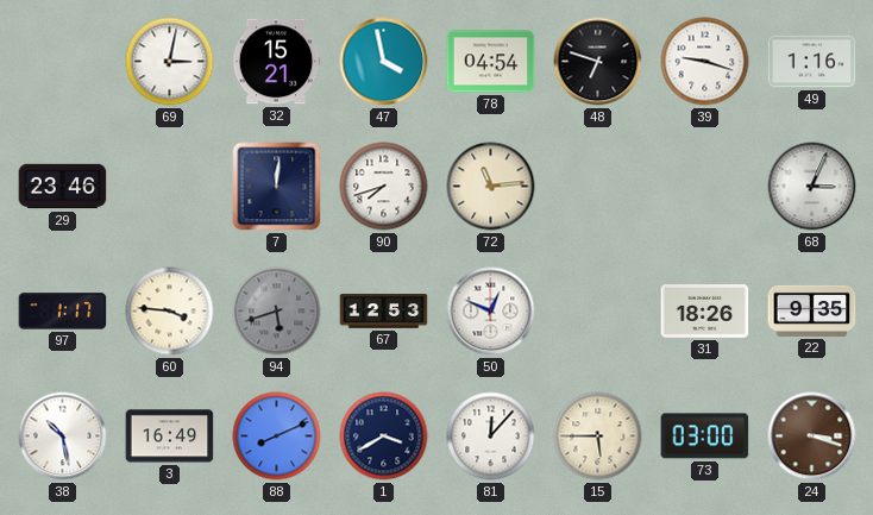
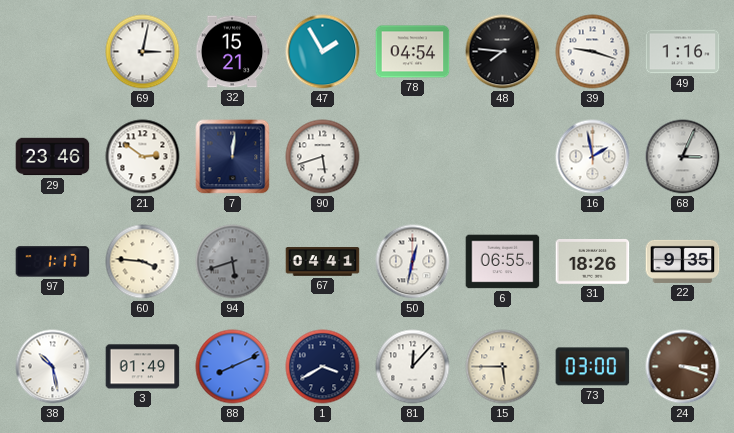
47: 3:58 -> 1:55
48: 6:48 -> 7:46
21: none -> 2:51
90: 7:42 -> 5:42
72: 11:14 -> none
16: none -> 1:58
67: 12:53 -> 04:41
50: 12:49 -> 12:32
6: none -> 06:55
3: 16:49 -> 01:49
